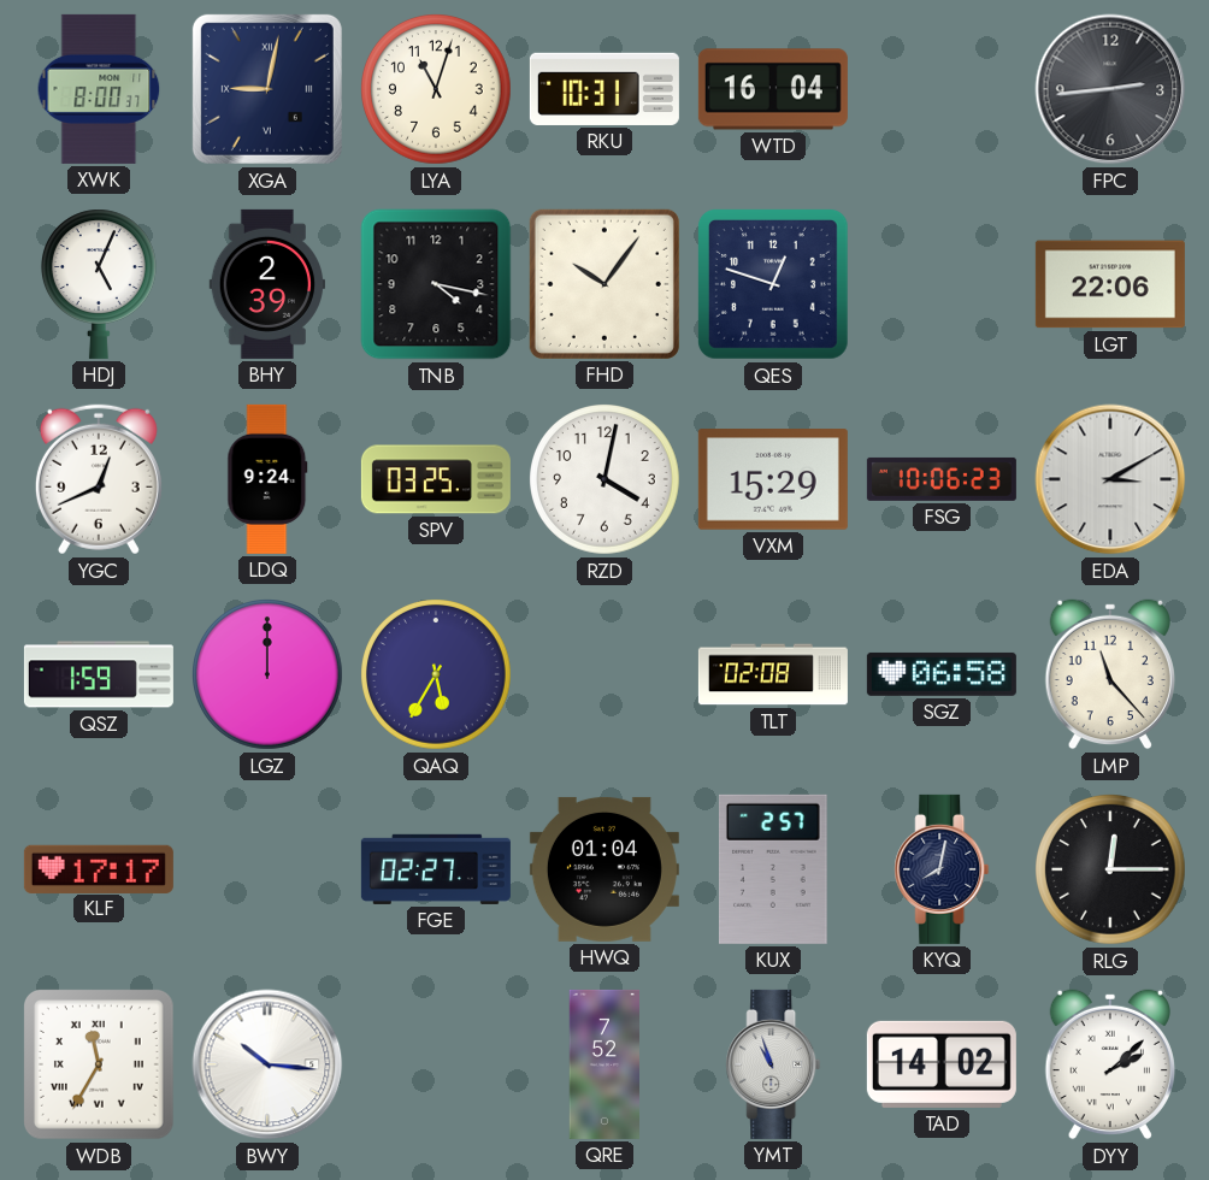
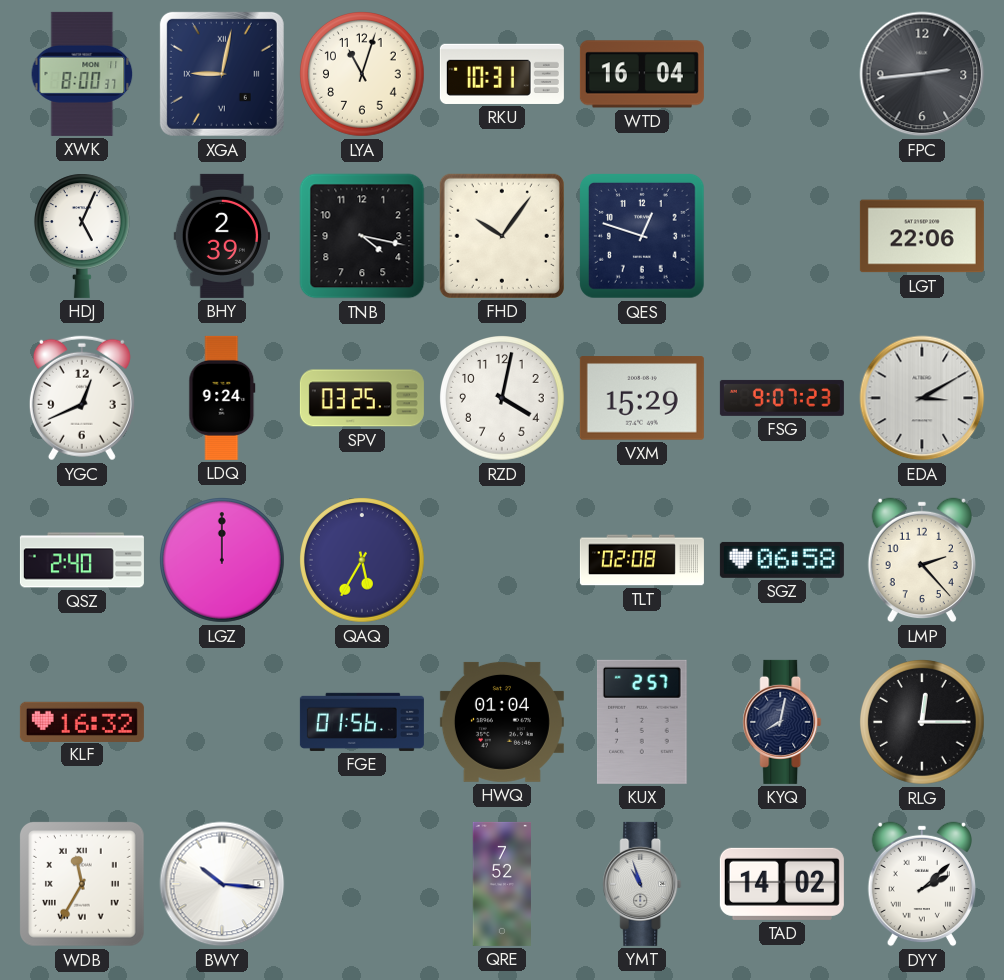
FSG: 10:06 -> 9:07
QSZ: 1:59 -> 2:40
LMP: 11:23 -> 2:23
KLF: 17:17 -> 16:32
FGE: 02:27 -> 01:56
